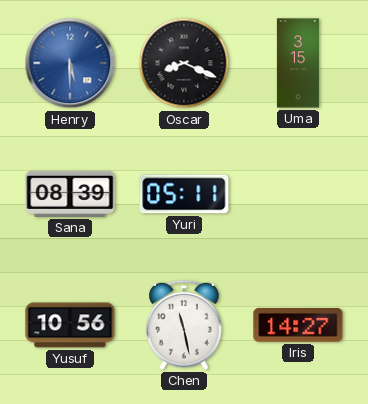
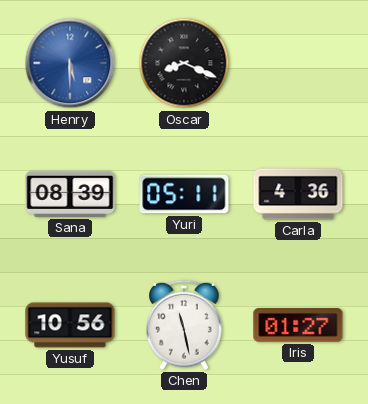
Uma: 3:15 -> none
Carla: none -> 4:36
Iris: 14:27 -> 01:27
